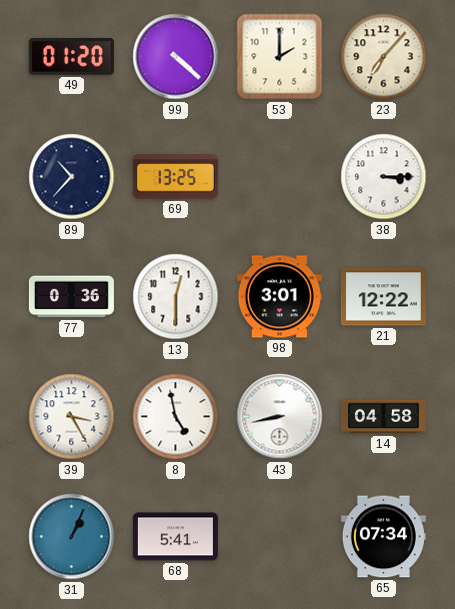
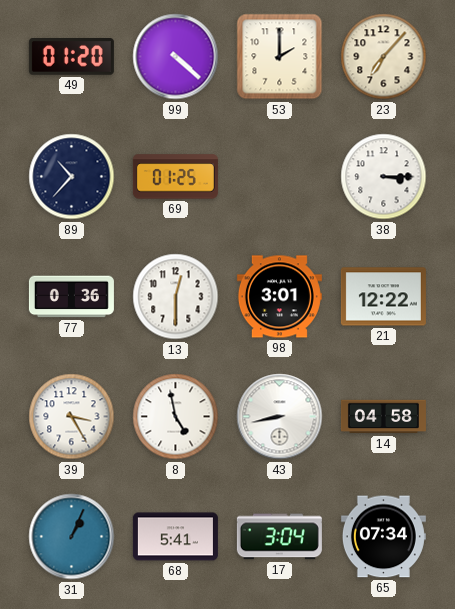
69: 13:25 -> 01:25
17: none -> 3:04
